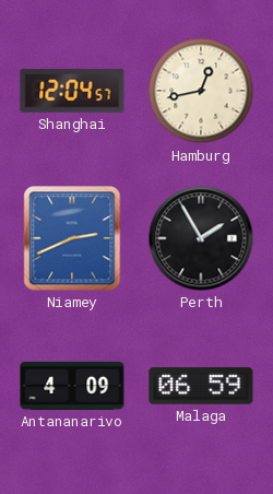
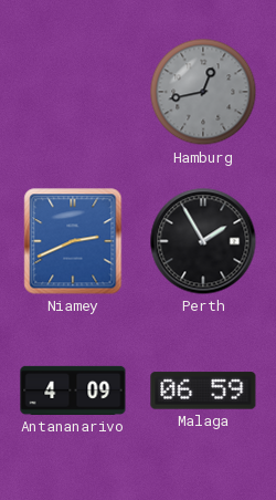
Shanghai: 12:04 -> none
Hamburg dial: cream -> grey
